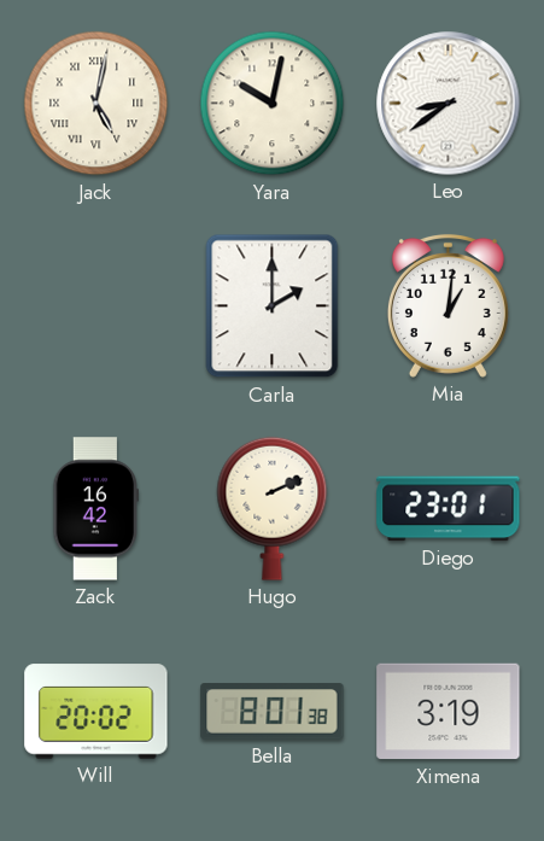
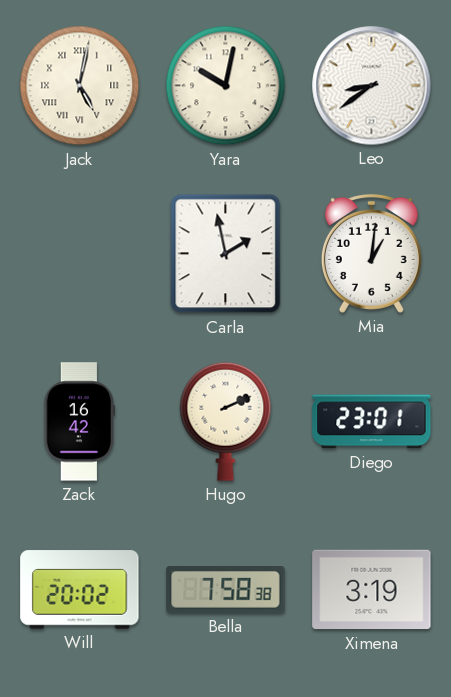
Carla: 2:00 -> 1:58
Bella: 8:01 -> 7:58
